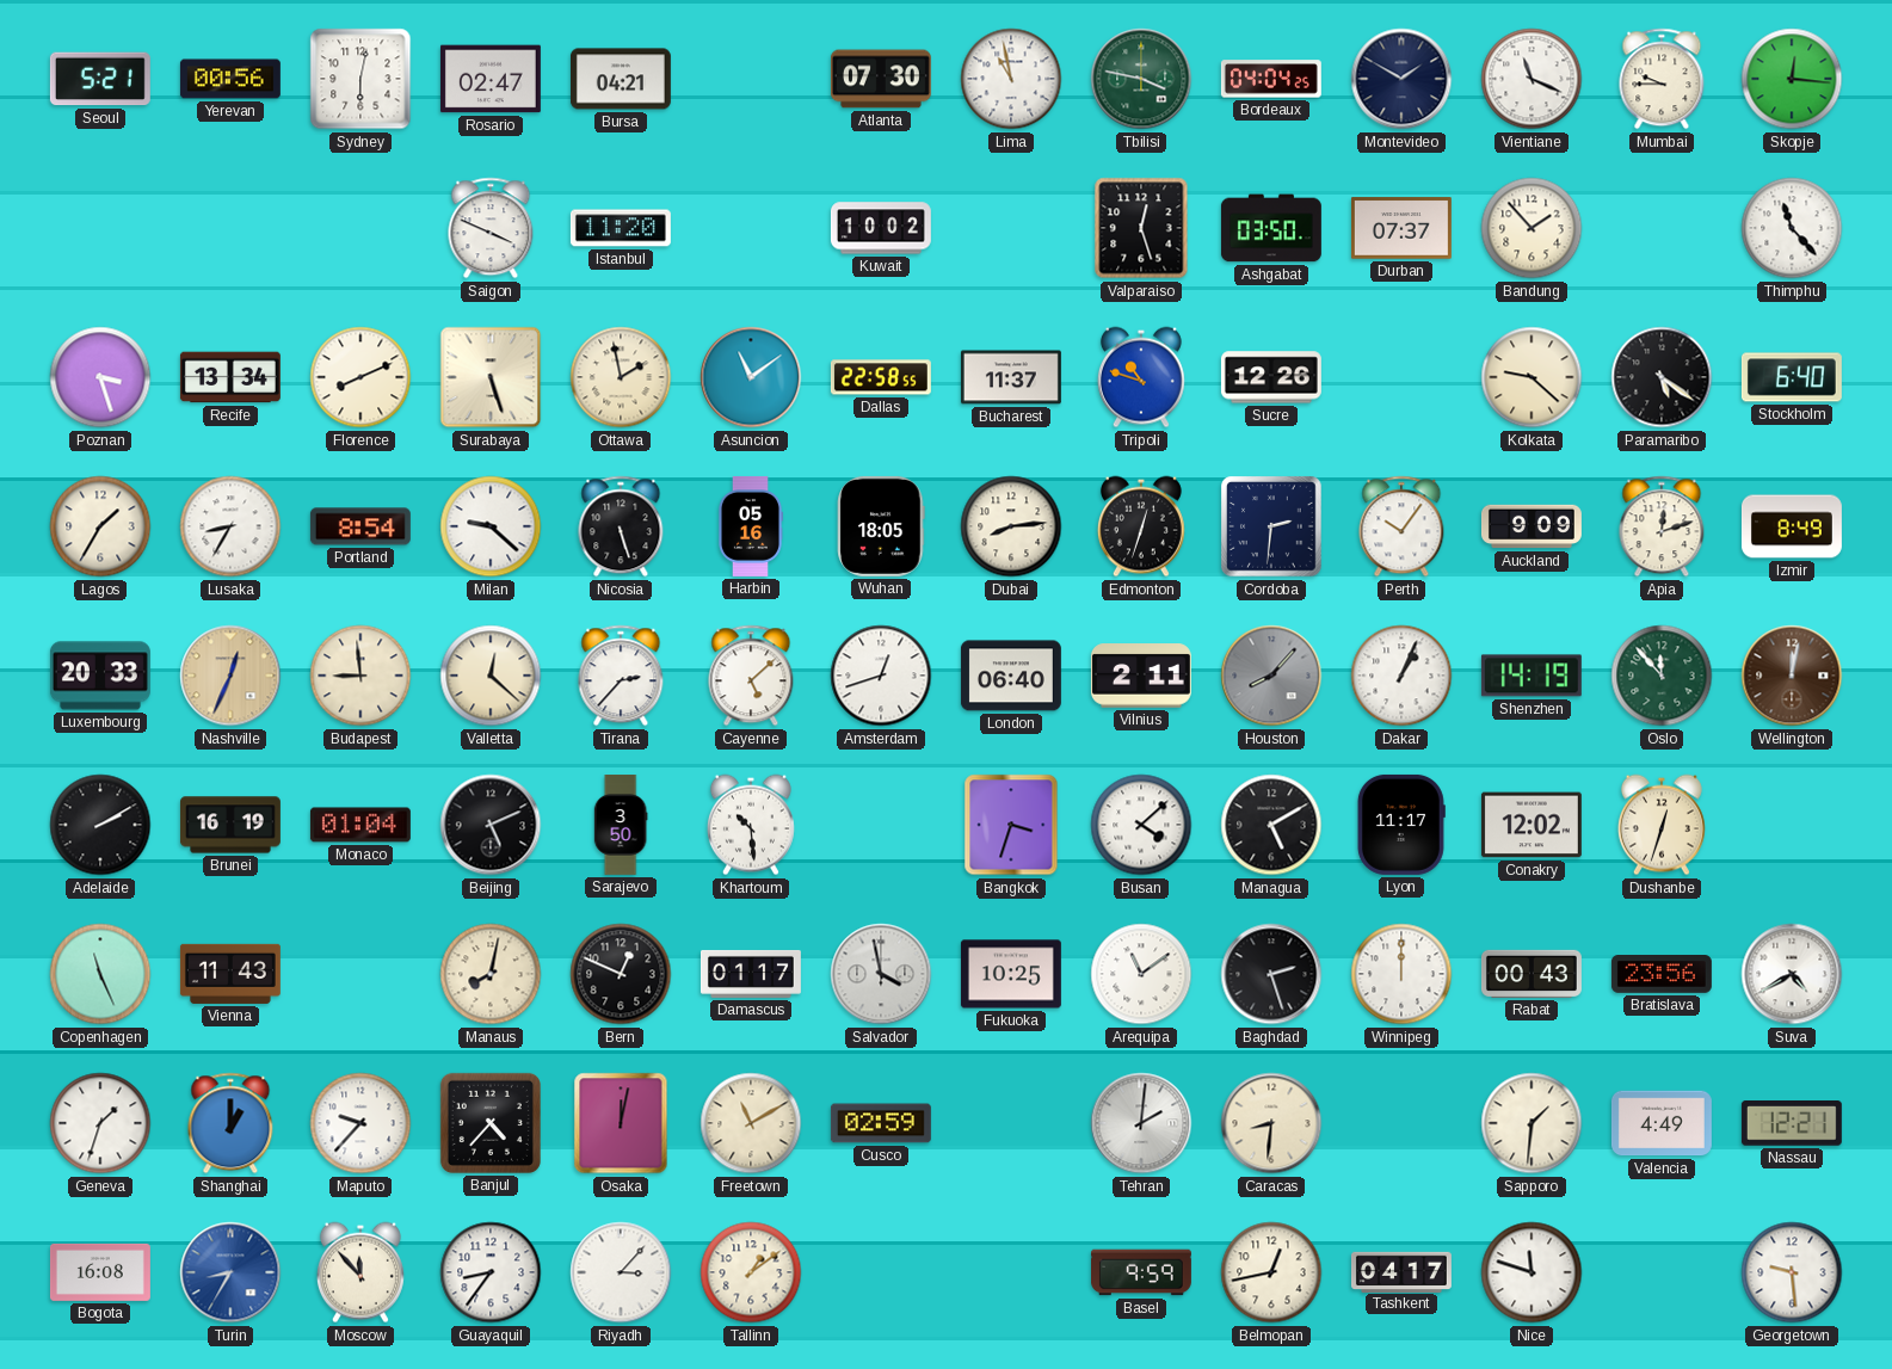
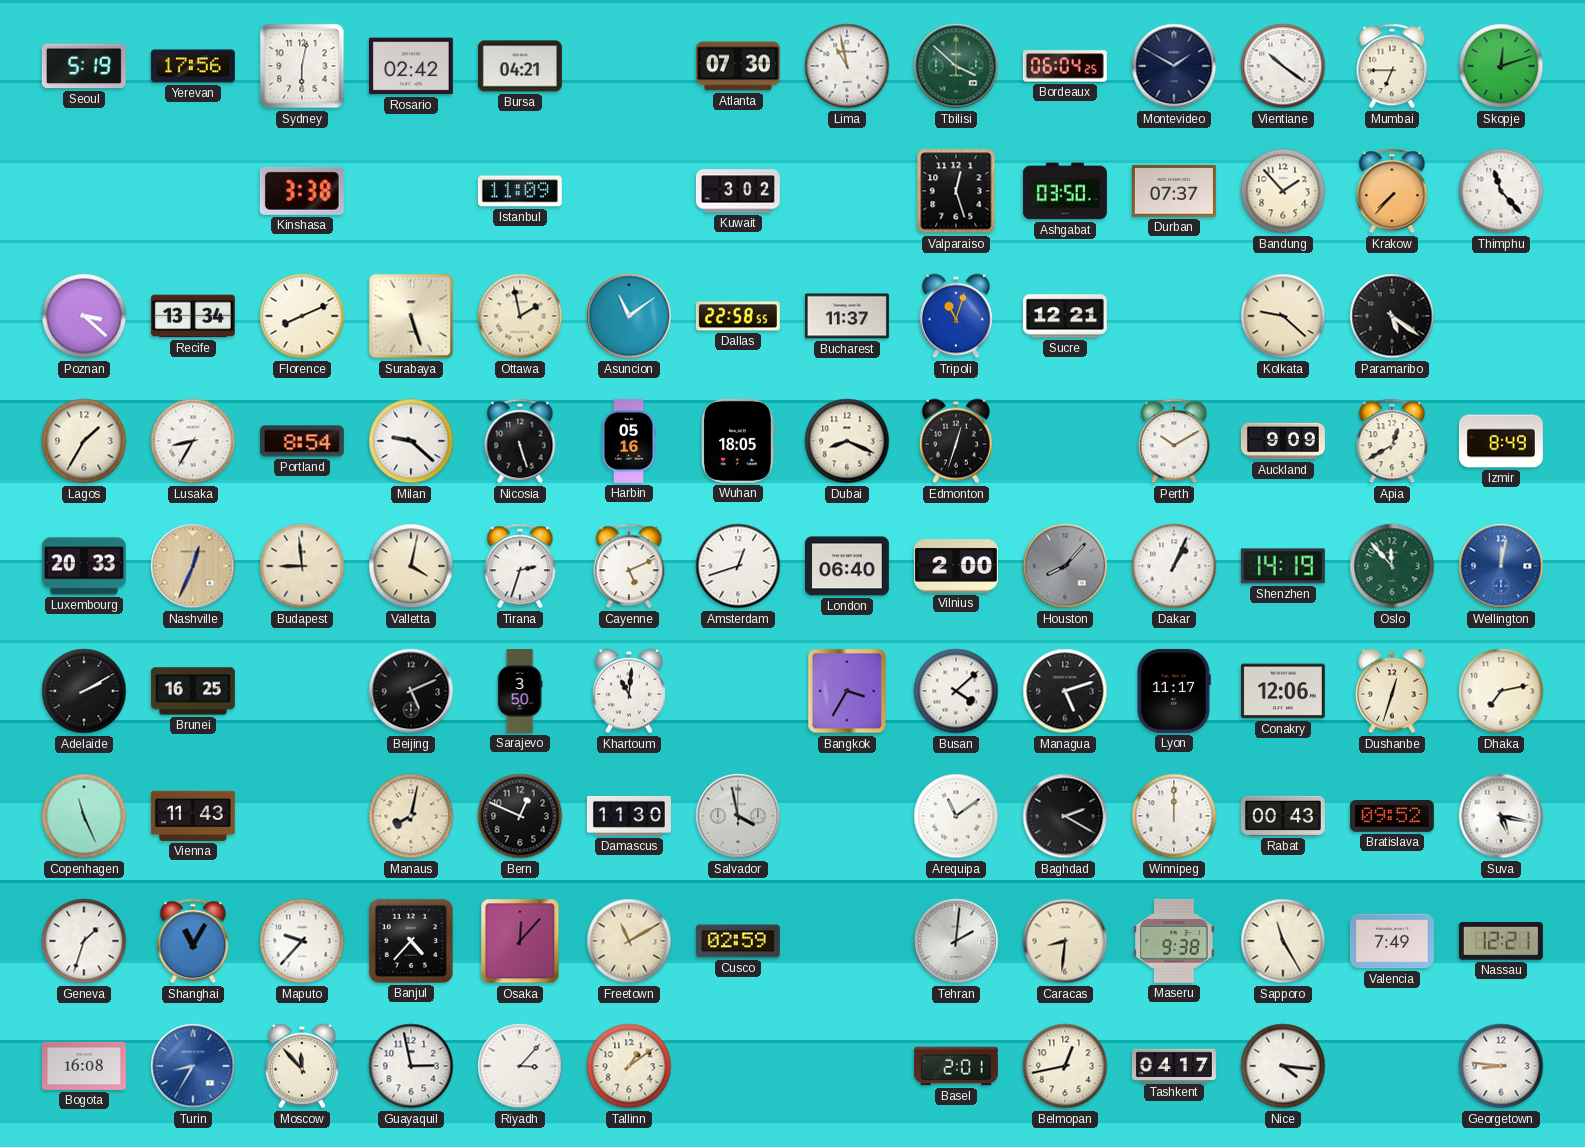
Seoul: 5:21 -> 5:19
Yerevan: 00:56 -> 17:56
Rosario: 02:47 -> 02:42
Tbilisi: 3:47 -> 3:52
Bordeaux: 04:04 -> 06:04
Vientiane: 11:19 -> 10:21
Mumbai: 9:45 -> 6:45
Skopje: 12:16 -> 12:12
Kinshasa: none -> 3:38
Saigon: 3:49 -> none
Istanbul: 11:20 -> 11:09
Kuwait: 10:02 -> 3:02
Krakow: none -> 7:37
Poznan: 3:27 -> 3:22
Tripoli: 10:48 -> 11:03
Sucre: 12:26 -> 12:21
Stockholm: 6:40 -> none
Dubai: 8:14 -> 8:19
Cordoba: 2:31 -> none
Perth: 10:06 -> 10:10
Apia: 12:12 -> 12:40
Valletta: 12:22 -> 4:02
Tirana: 2:37 -> 2:33
Cayenne: 5:08 -> 5:11
Vilnius: 2:11 -> 2:00
Wellington dial: brown -> blue
Brunei: 16:19 -> 16:25
Monaco: 01:04 -> none
Khartoum: 10:29 -> 11:01
Bangkok: 3:33 -> 3:35
Managua: 5:10 -> 5:12
Conakry: 12:02 -> 12:06
Dhaka: none -> 7:13
Damascus: 01:17 -> 11:30
Fukuoka: 10:25 -> none
Baghdad: 2:27 -> 2:20
Bratislava: 23:56 -> 09:52
Suva: 4:40 -> 5:17
Shanghai: 1:00 -> 11:05
Osaka: 12:02 -> 12:07
Maseru: none -> 9:38
Sapporo: 1:31 -> 11:25
Valencia: 4:49 -> 7:49
Guayaquil: 8:36 -> 2:58
Basel: 9:59 -> 2:01
Nice: 11:48 -> 4:16
Georgetown: 9:29 -> 8:46
